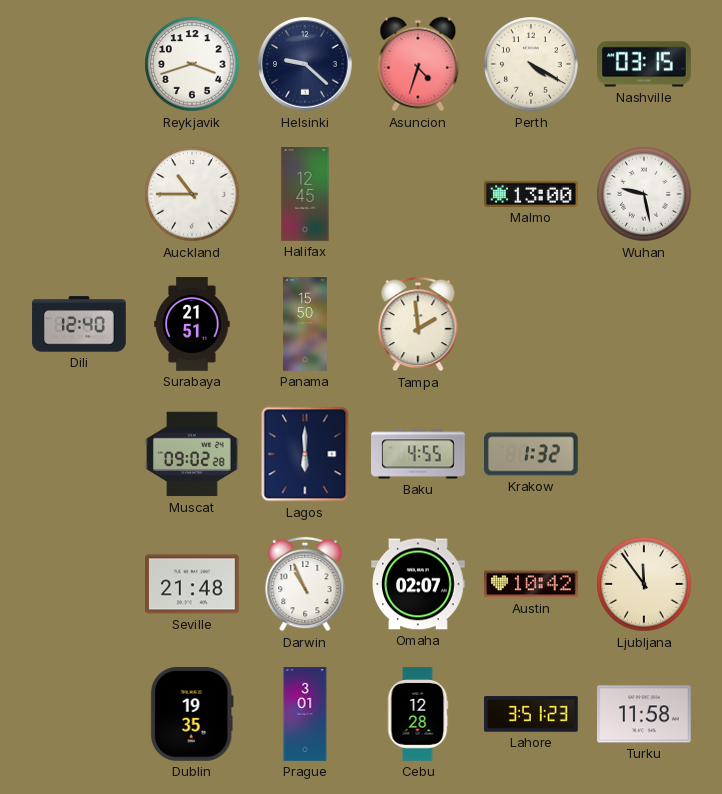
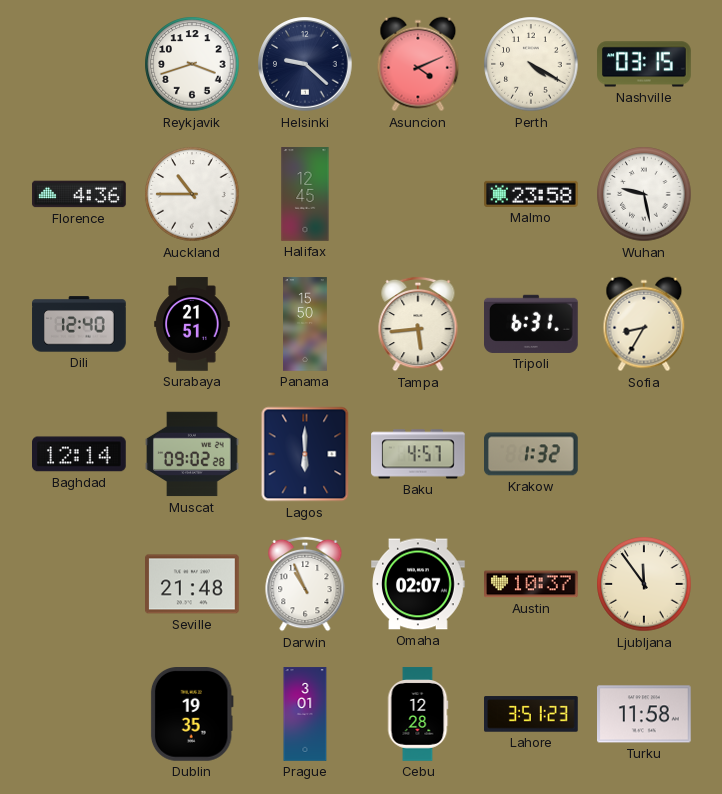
Asuncion: 4:33 -> 4:11
Florence: none -> 4:36
Malmo: 13:00 -> 23:58
Tampa: 1:59 -> 5:44
Tripoli: none -> 6:31
Sofia: none -> 8:35
Baghdad: none -> 12:14
Baku: 4:55 -> 4:57
Austin: 10:42 -> 10:37
